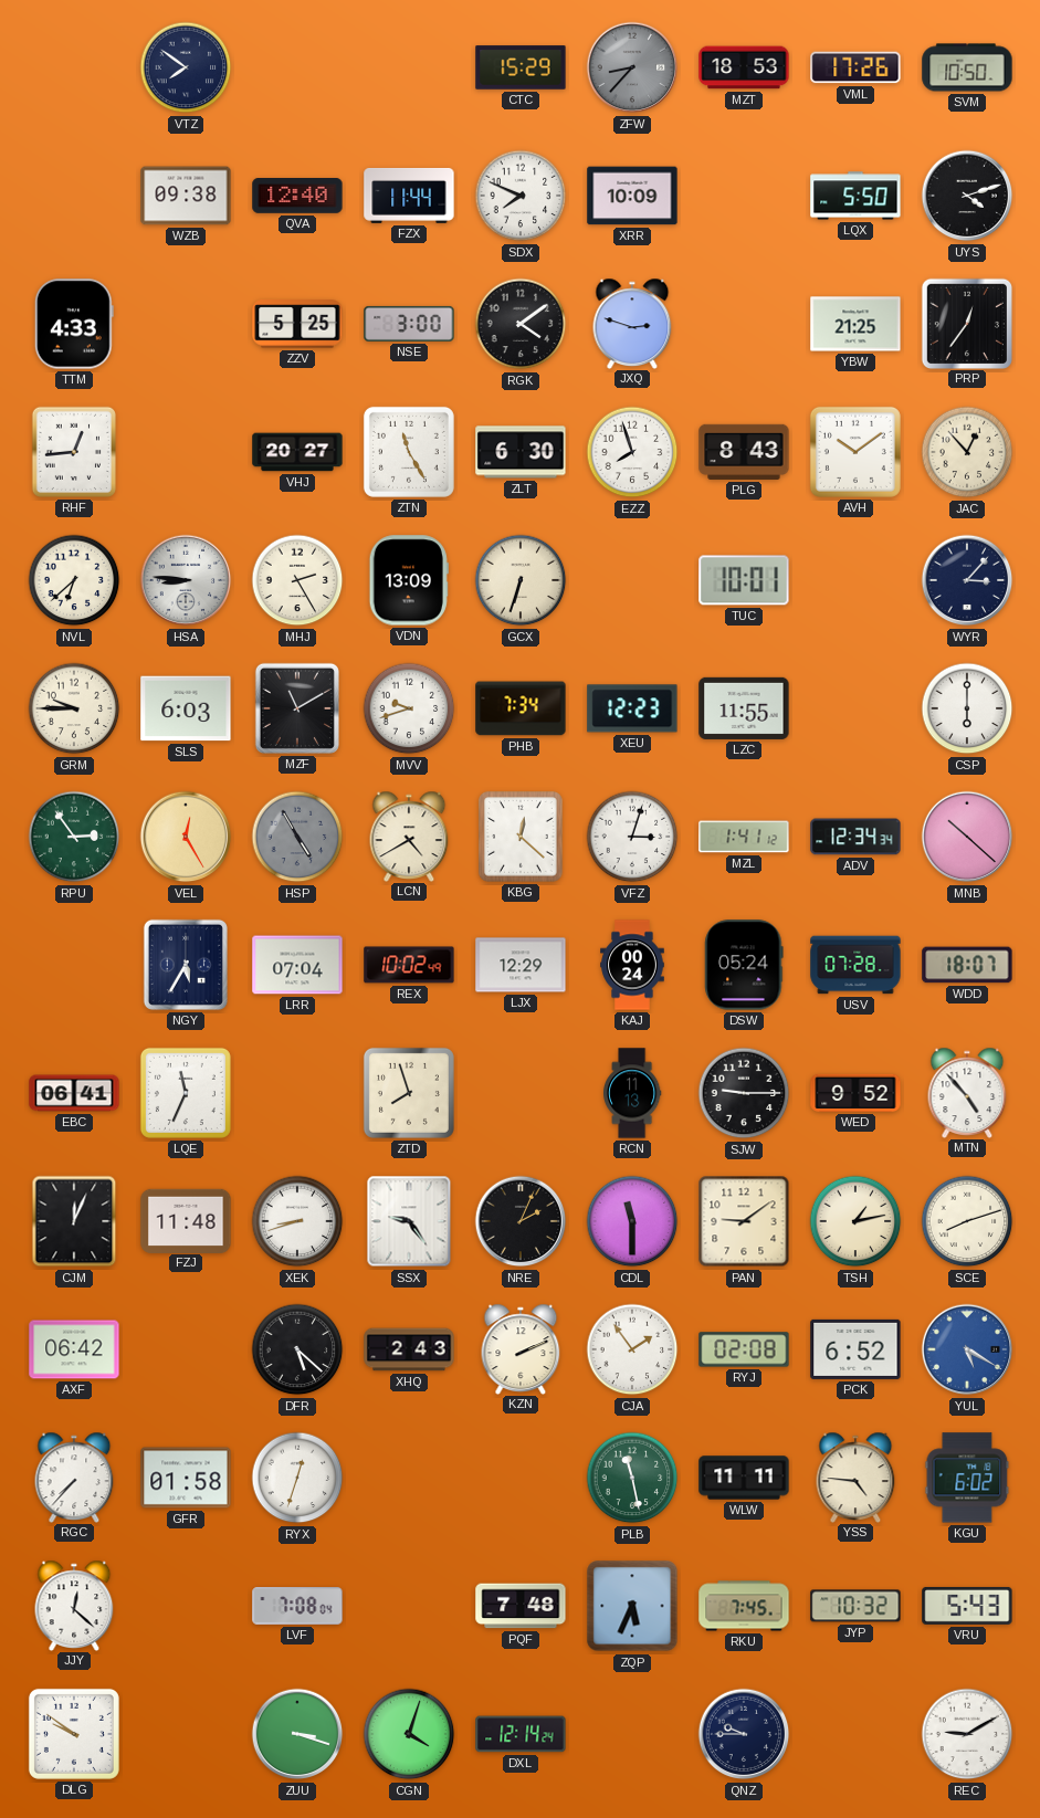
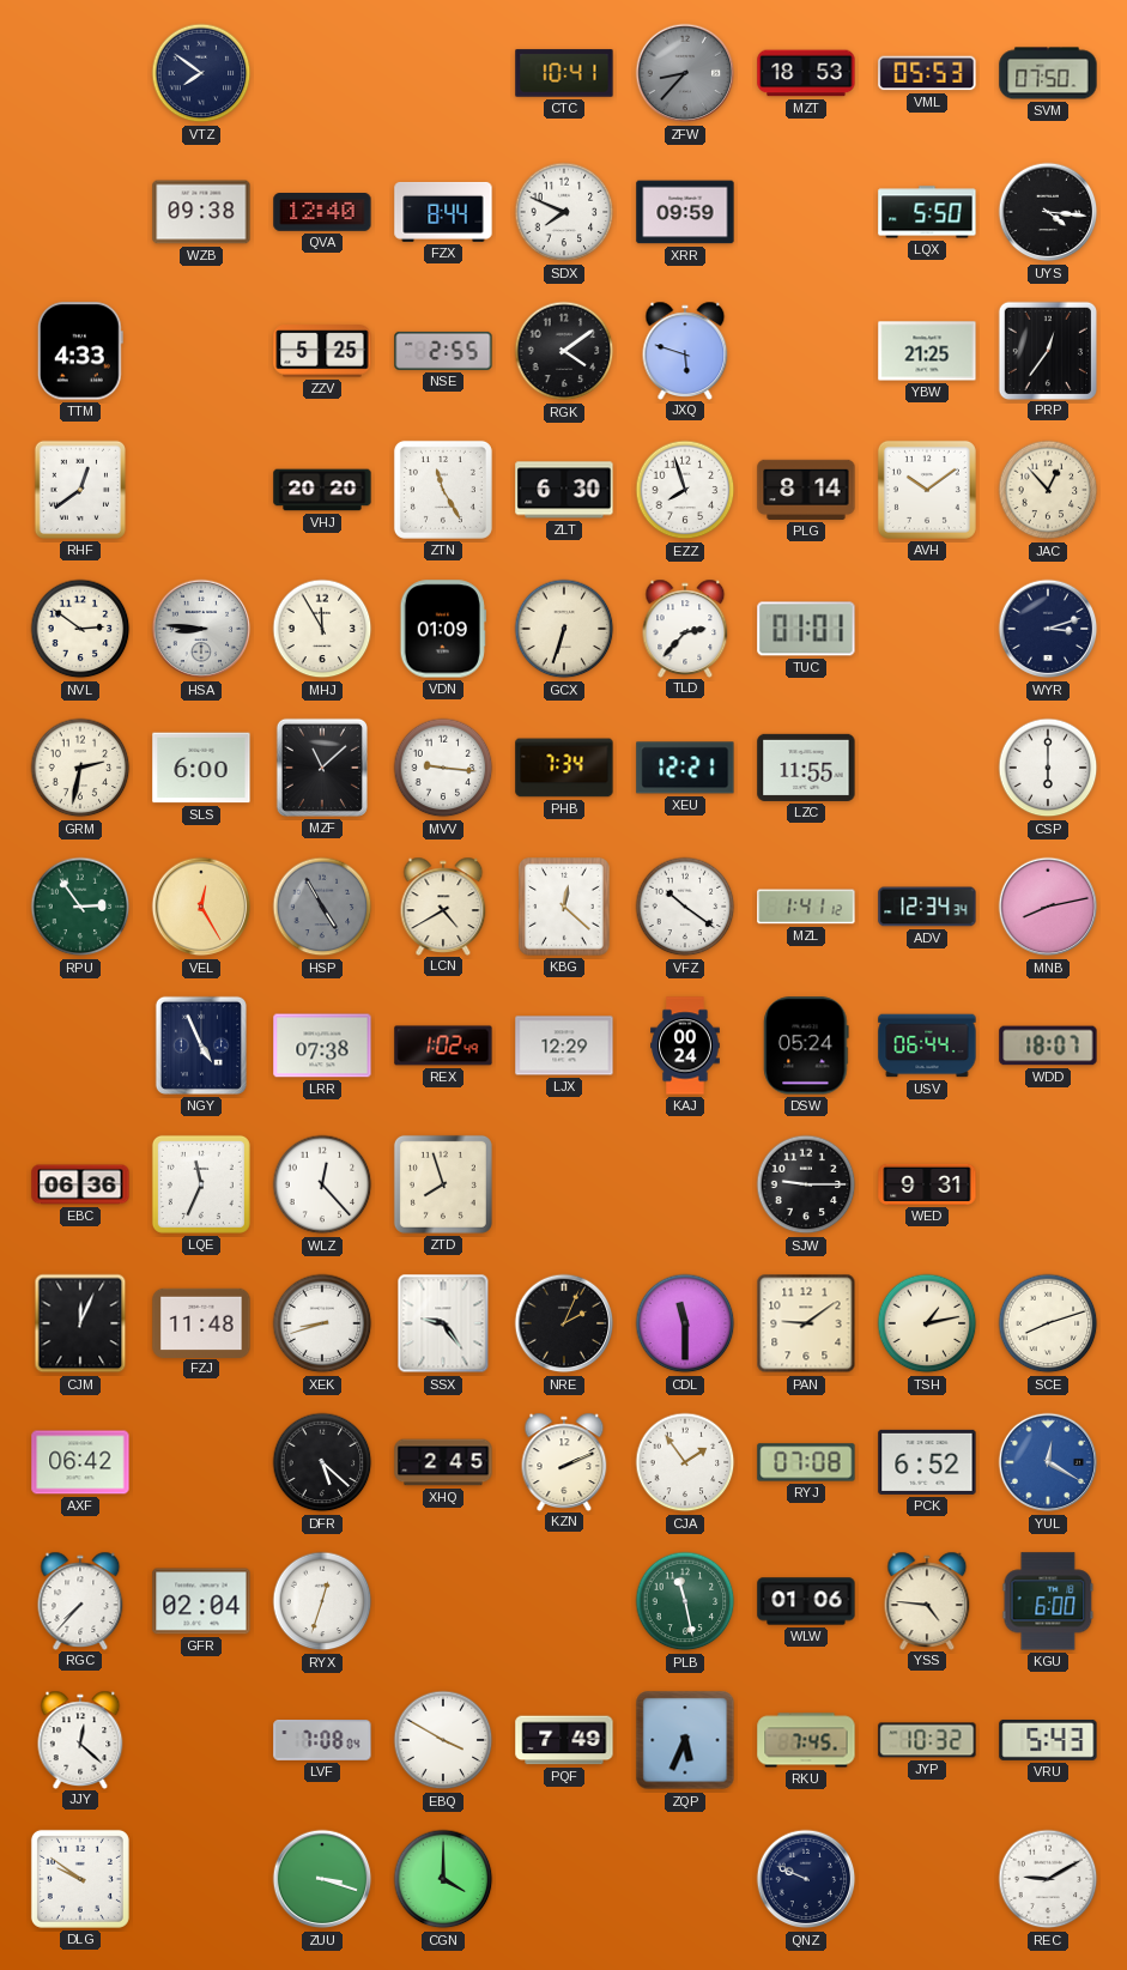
CTC: 15:29 -> 10:41
VML: 17:26 -> 05:53
SVM: 10:50 -> 07:50
FZX: 11:44 -> 8:44
XRR: 10:09 -> 09:59
UYS: 4:12 -> 4:16
NSE: 3:00 -> 2:55
JXQ: 2:48 -> 5:48
RHF: 12:44 -> 12:39
VHJ: 20:27 -> 20:20
PLG: 8:43 -> 8:14
NVL: 6:38 -> 2:51
MHJ: 2:25 -> 11:55
VDN: 13:09 -> 01:09
TLD: none -> 2:37
TUC: 10:01 -> 01:01
WYR: 3:07 -> 3:12
GRM: 9:45 -> 2:32
SLS: 6:03 -> 6:00
MZF: 11:10 -> 11:08
MVV: 9:42 -> 9:16
XEU: 12:23 -> 12:21
VFZ: 3:03 -> 10:21
MNB: 10:22 -> 8:13
NGY: 5:35 -> 4:56
LRR: 07:04 -> 07:38
REX: 10:02 -> 1:02
USV: 07:28 -> 06:44
EBC: 06:41 -> 06:36
WLZ: none -> 12:23
RCN: 11:13 -> none
WED: 9:52 -> 9:31
MTN: 4:53 -> none
XHQ: 2:43 -> 2:45
RYJ: 02:08 -> 07:08
YUL: 5:20 -> 12:20
GFR: 01:58 -> 02:04
WLW: 11:11 -> 01:06
KGU: 6:02 -> 6:00
EBQ: none -> 3:50
PQF: 7:48 -> 7:49
CGN: 4:03 -> 4:00
DXL: 12:14 -> none
QNZ: 9:45 -> 9:49
